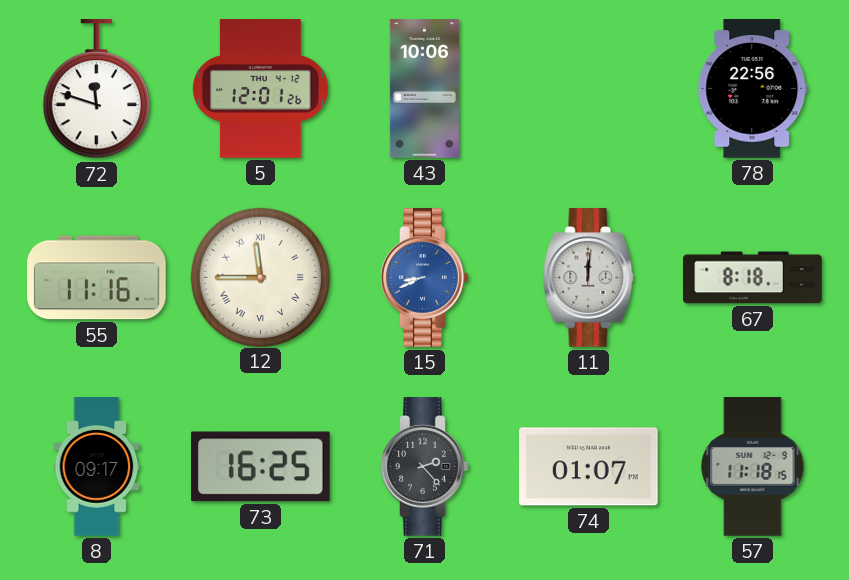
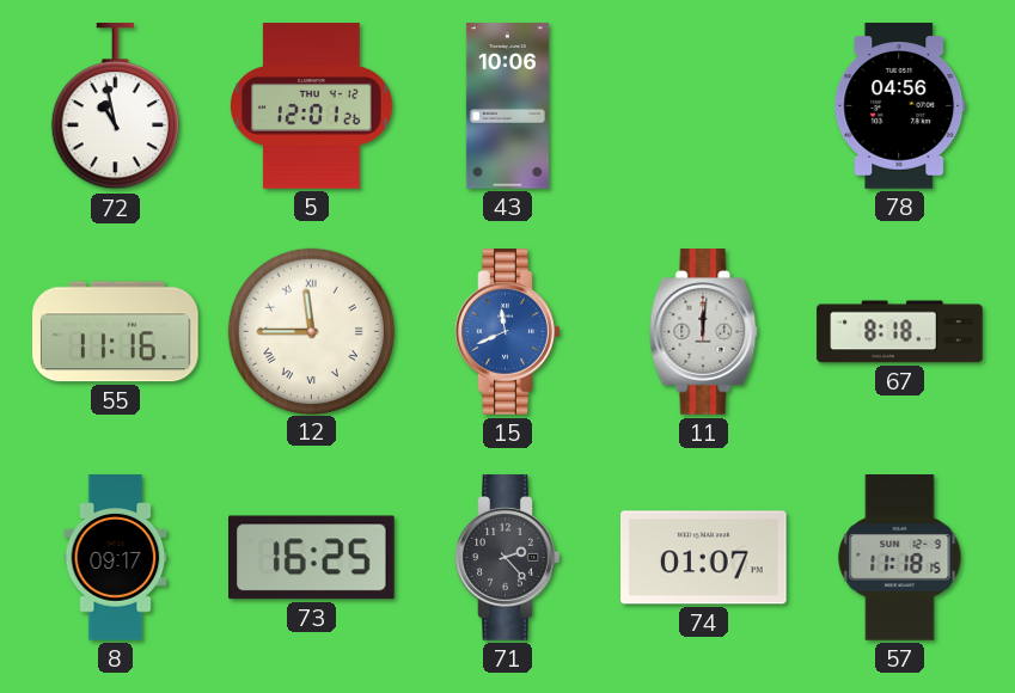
72: 11:48 -> 10:58
78: 22:56 -> 04:56
15: 8:41 -> 11:41
